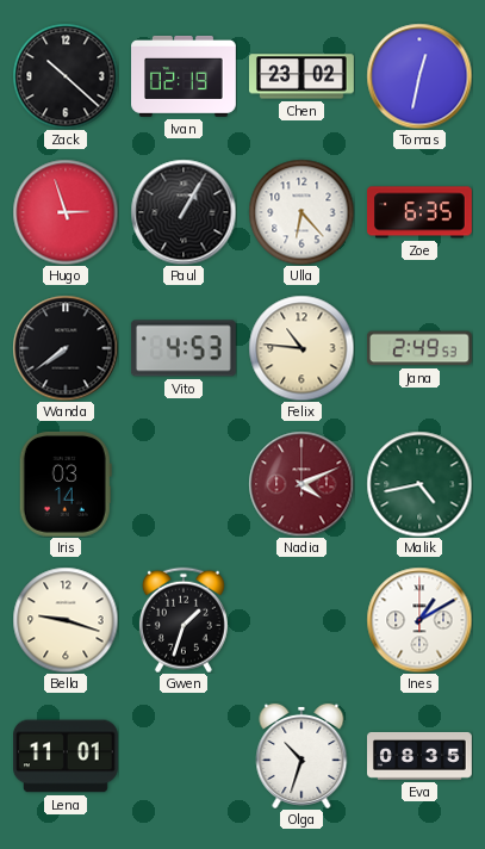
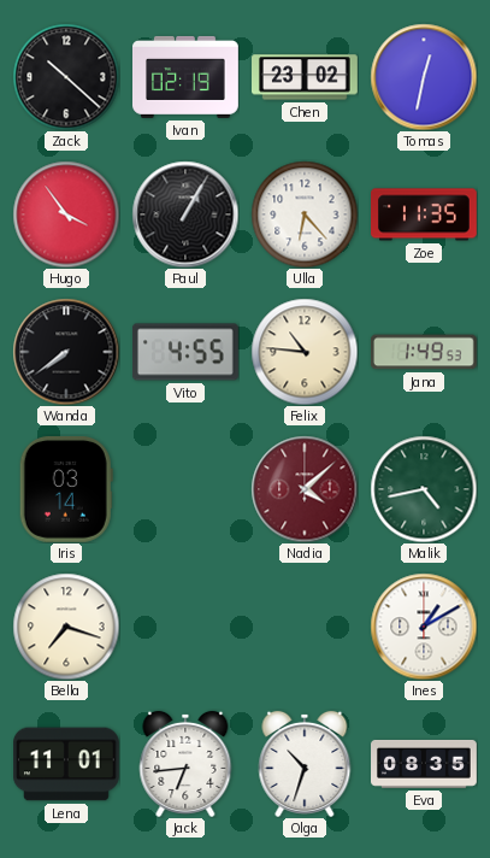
Hugo: 2:57 -> 3:54
Zoe: 6:35 -> 11:35
Vito: 4:53 -> 4:55
Jana: 2:49 -> 1:49
Nadia: 4:11 -> 4:08
Bella: 9:18 -> 7:18
Gwen: 1:33 -> none
Jack: none -> 6:44
